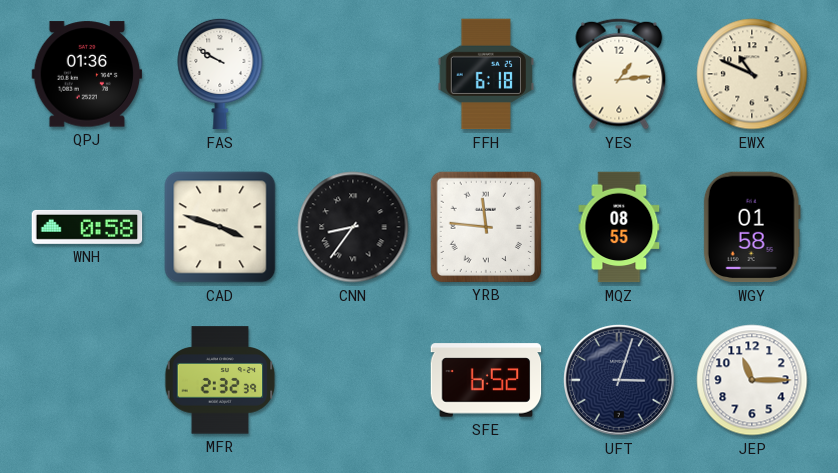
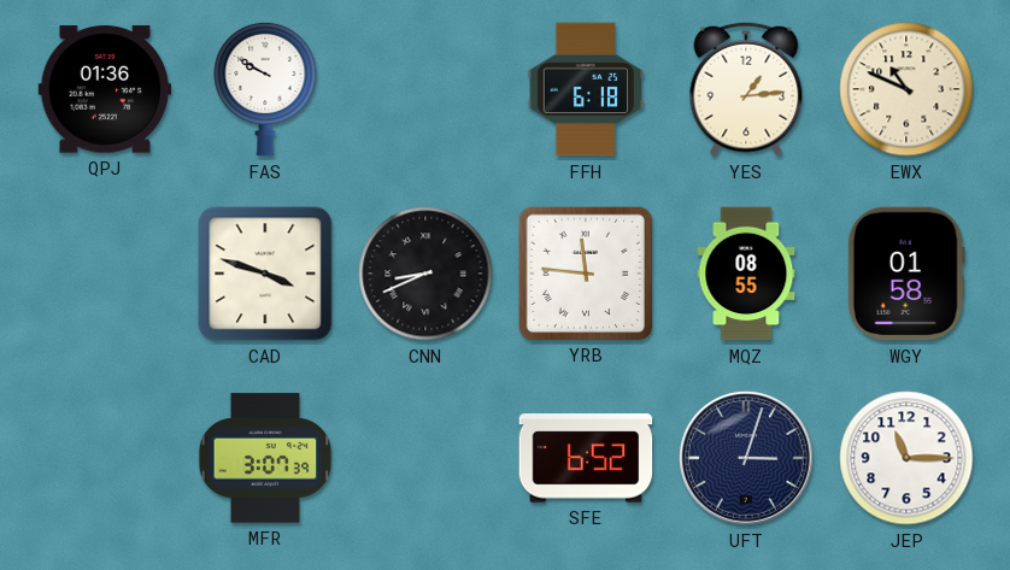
WNH: 0:58 -> none
CNN: 8:36 -> 8:41
MFR: 2:32 -> 3:07
